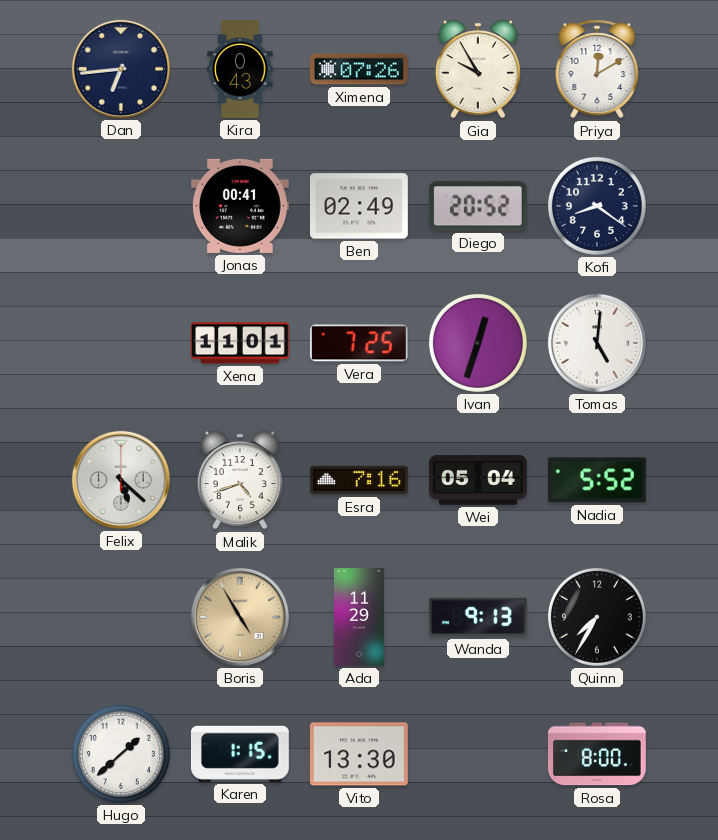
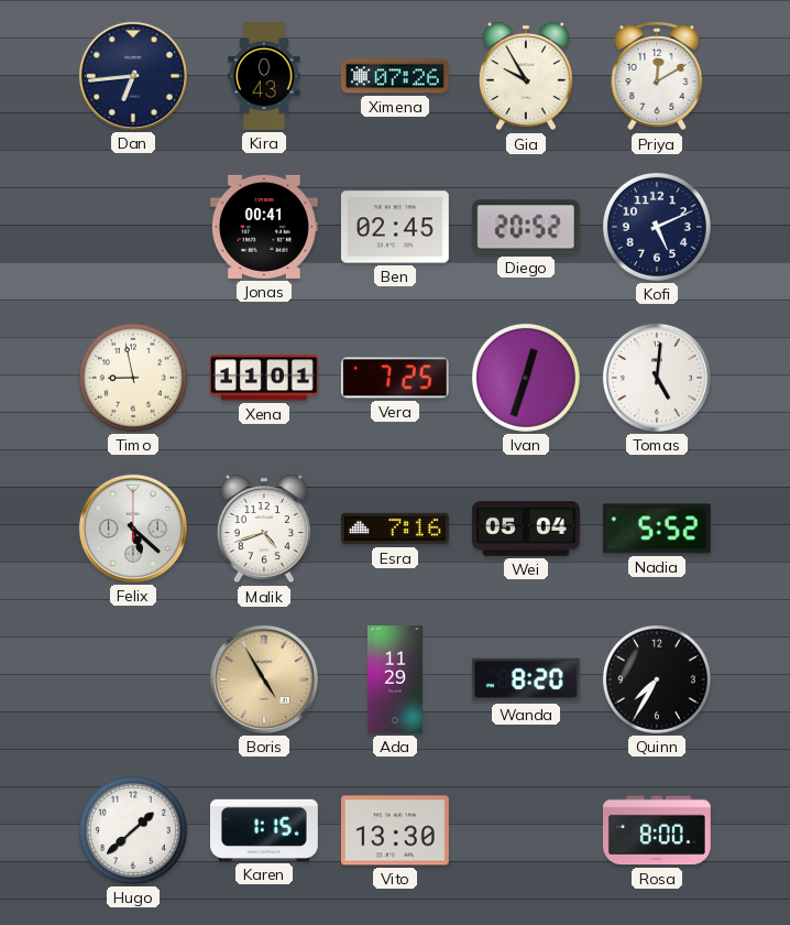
Ben: 02:49 -> 02:45
Kofi: 8:21 -> 5:11
Timo: none -> 8:58
Wanda: 9:13 -> 8:20
